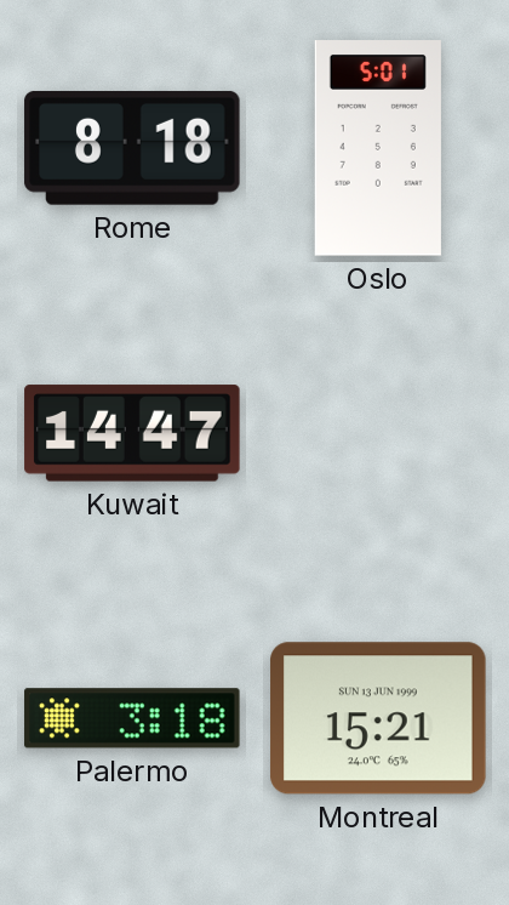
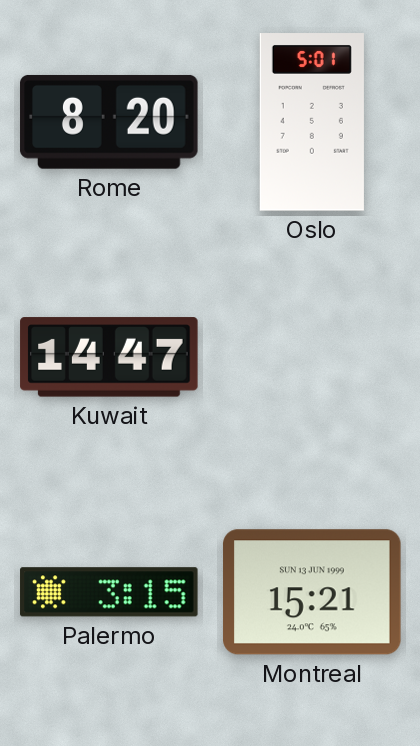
Rome: 8:18 -> 8:20
Palermo: 3:18 -> 3:15
